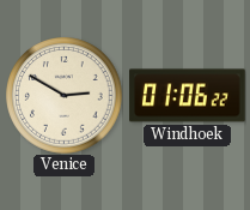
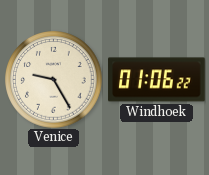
Venice: 2:50 -> 9:25
